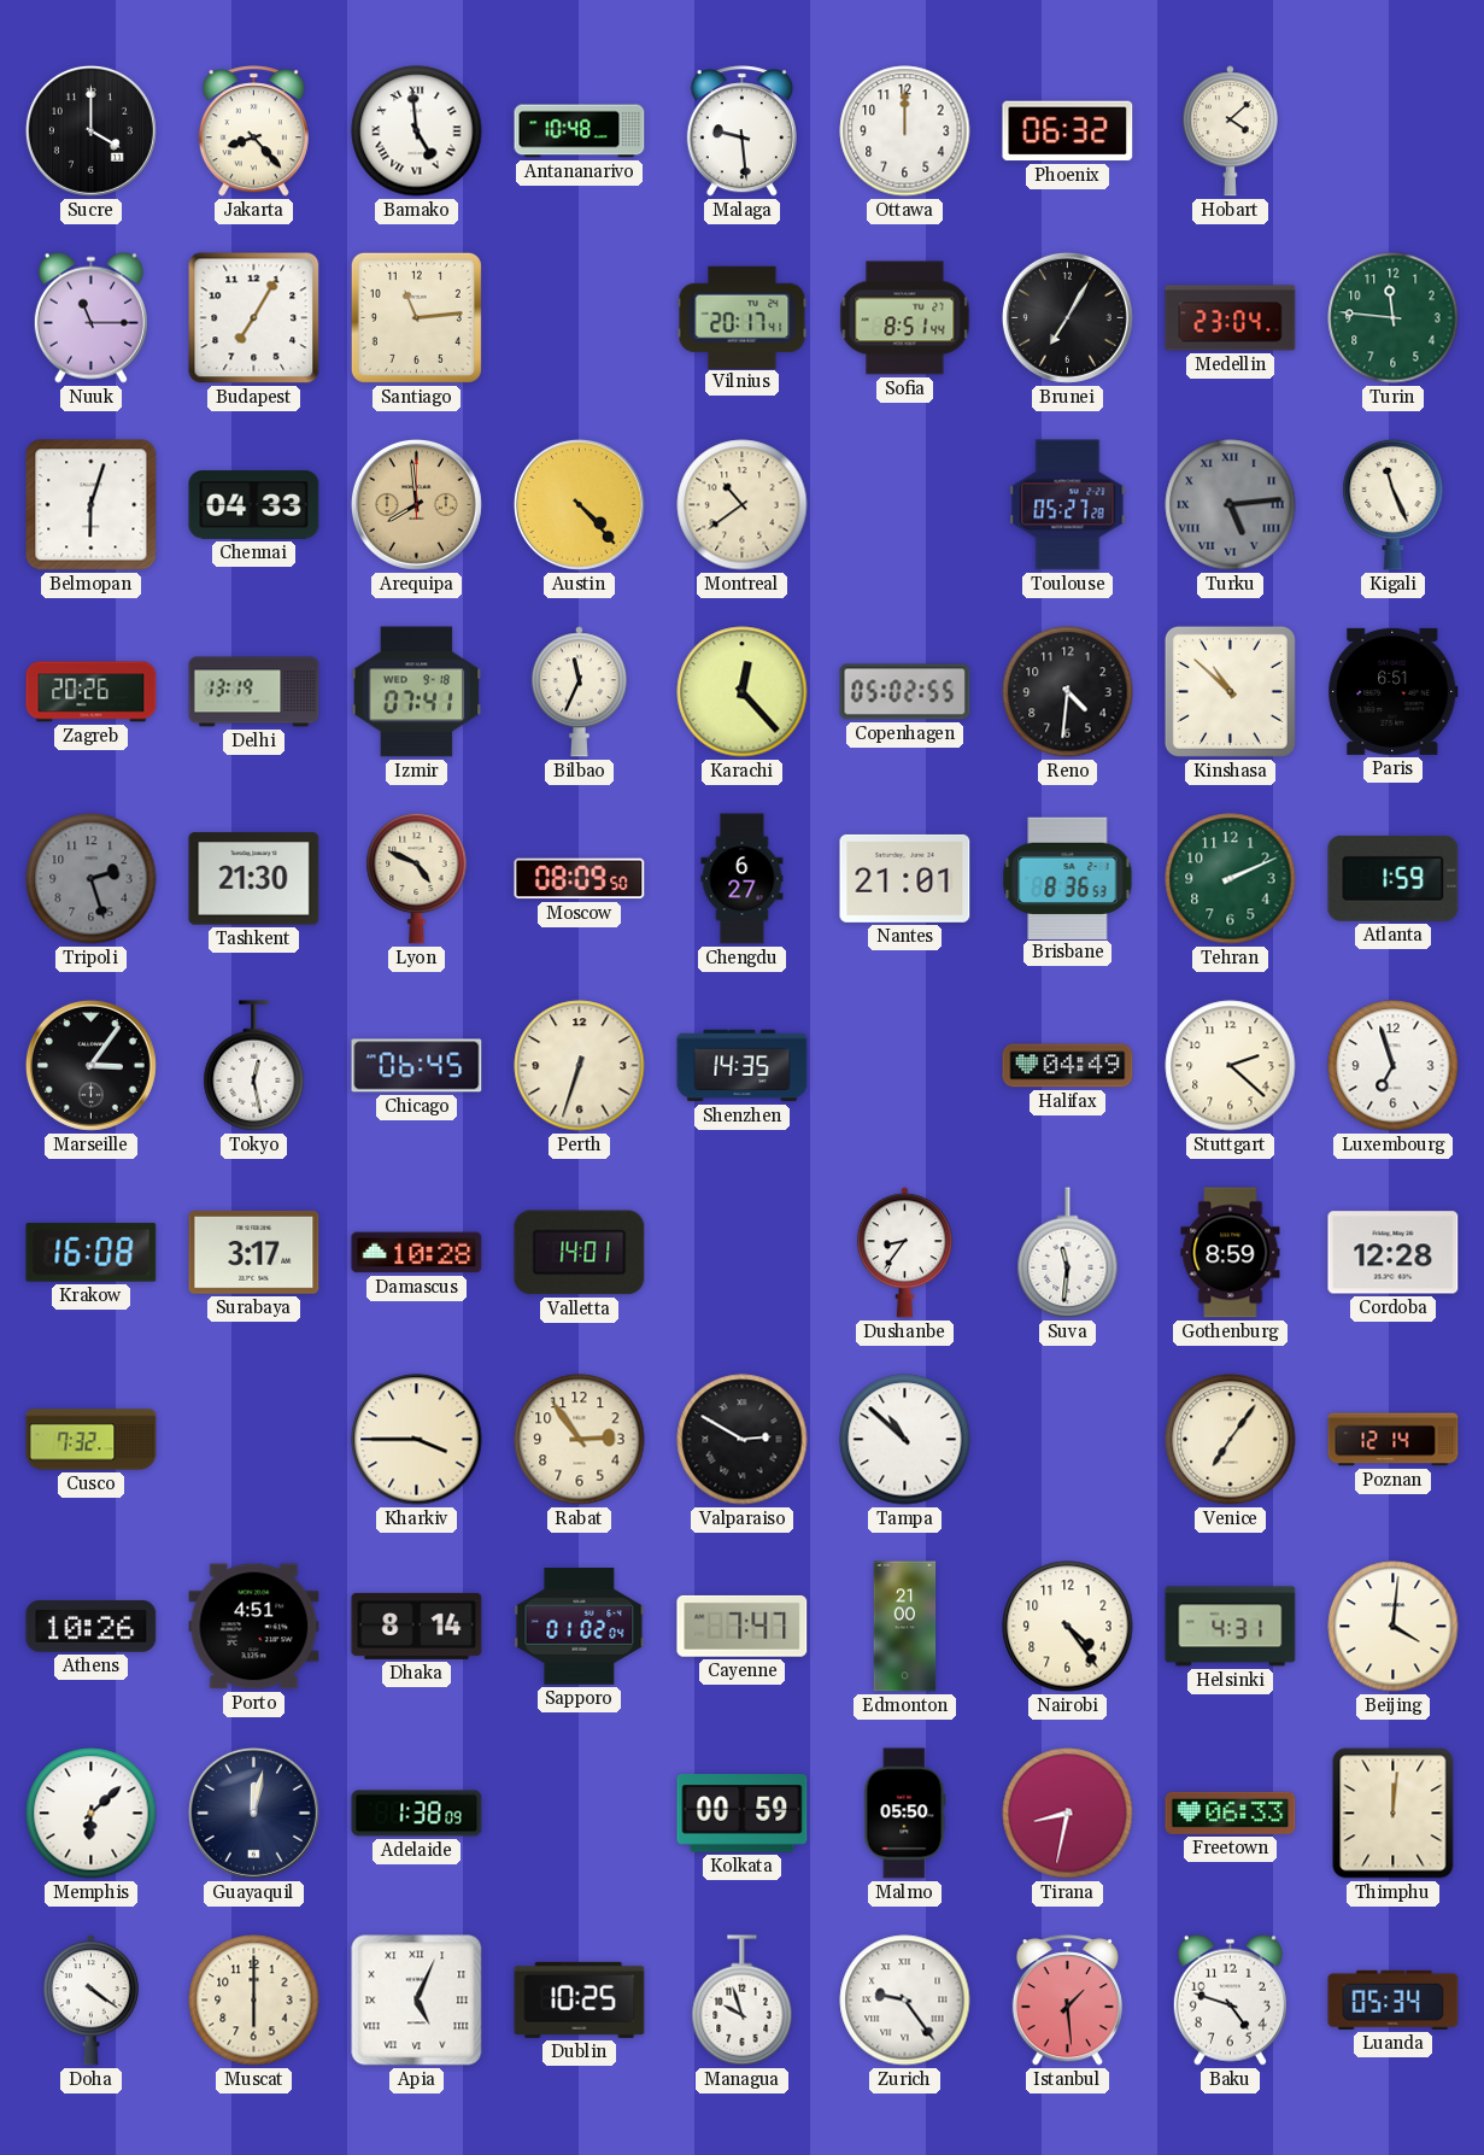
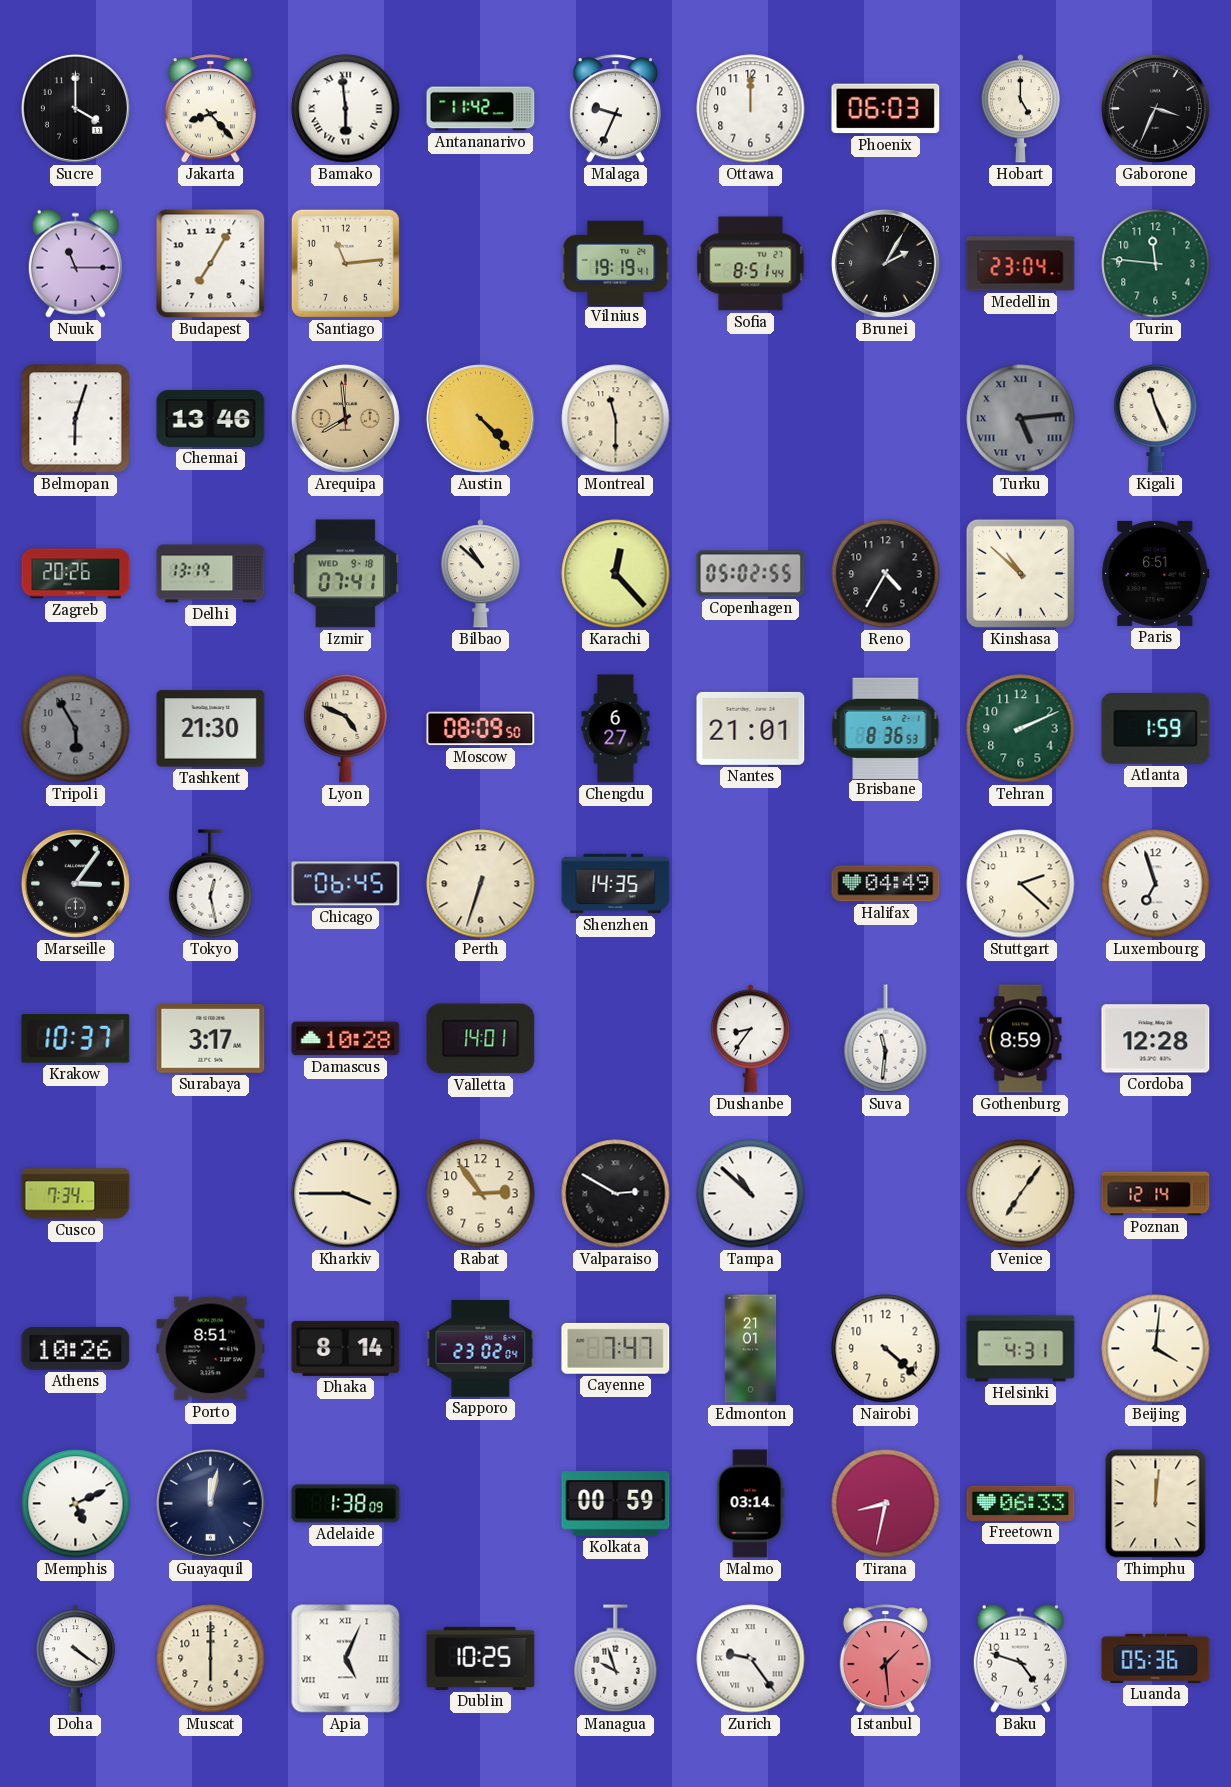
Bamako: 4:59 -> 5:59
Antananarivo: 10:48 -> 11:42
Malaga: 9:29 -> 9:34
Phoenix: 06:32 -> 06:03
Hobart: 4:08 -> 5:00
Gaborone: none -> 3:34
Vilnius: 20:17 -> 19:19
Brunei: 7:05 -> 2:05
Chennai: 04:33 -> 13:46
Montreal: 10:39 -> 11:30
Toulouse: 05:27 -> none
Bilbao: 11:34 -> 10:52
Reno: 4:31 -> 4:35
Tripoli: 2:27 -> 5:55
Krakow: 16:08 -> 10:37
Cusco: 7:32 -> 7:34
Porto: 4:51 -> 8:51
Sapporo: 01:02 -> 23:02
Edmonton: 21:00 -> 21:01
Nairobi: 4:24 -> 4:22
Memphis: 6:08 -> 5:11
Malmo: 05:50 -> 03:14
Luanda: 05:34 -> 05:36
